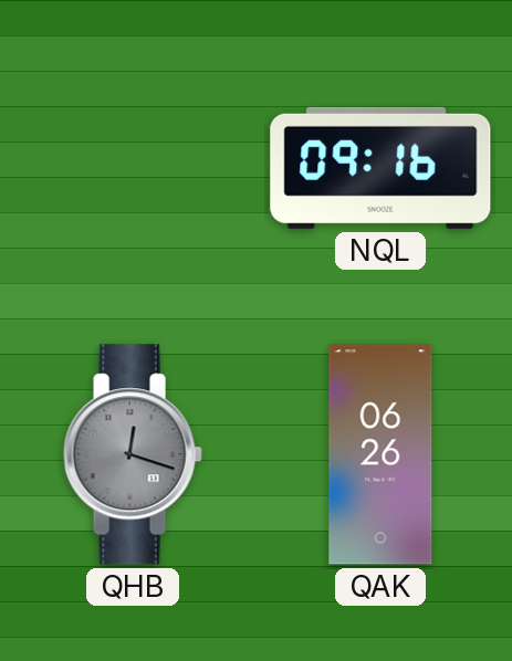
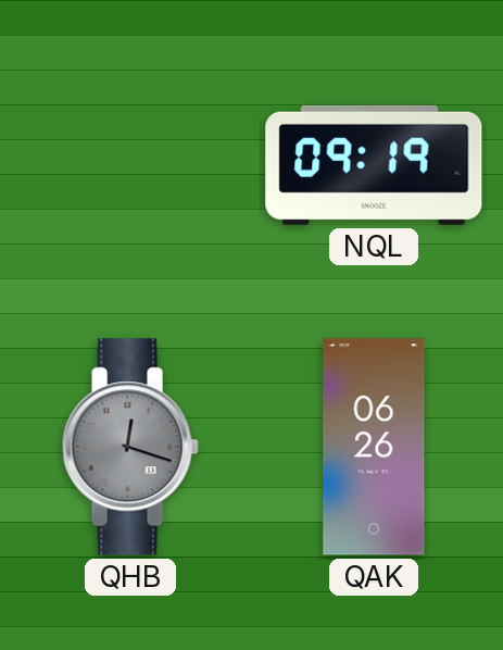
NQL: 09:16 -> 09:19
